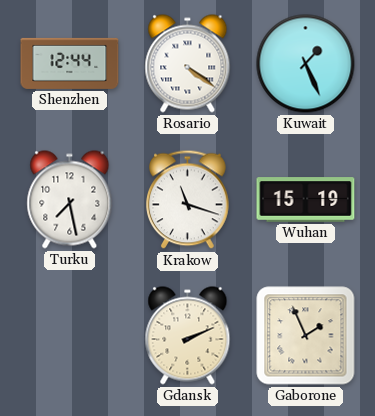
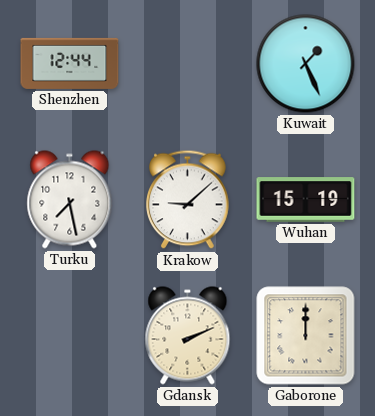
Rosario: 4:21 -> none
Krakow: 11:18 -> 9:08
Gaborone: 1:56 -> 12:00
